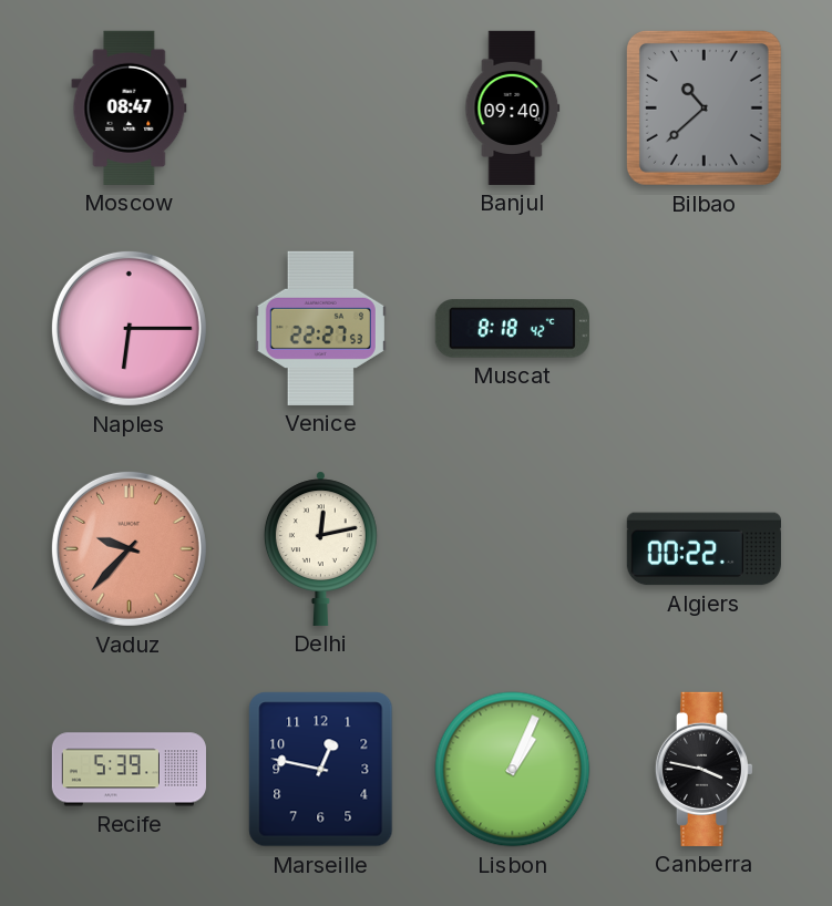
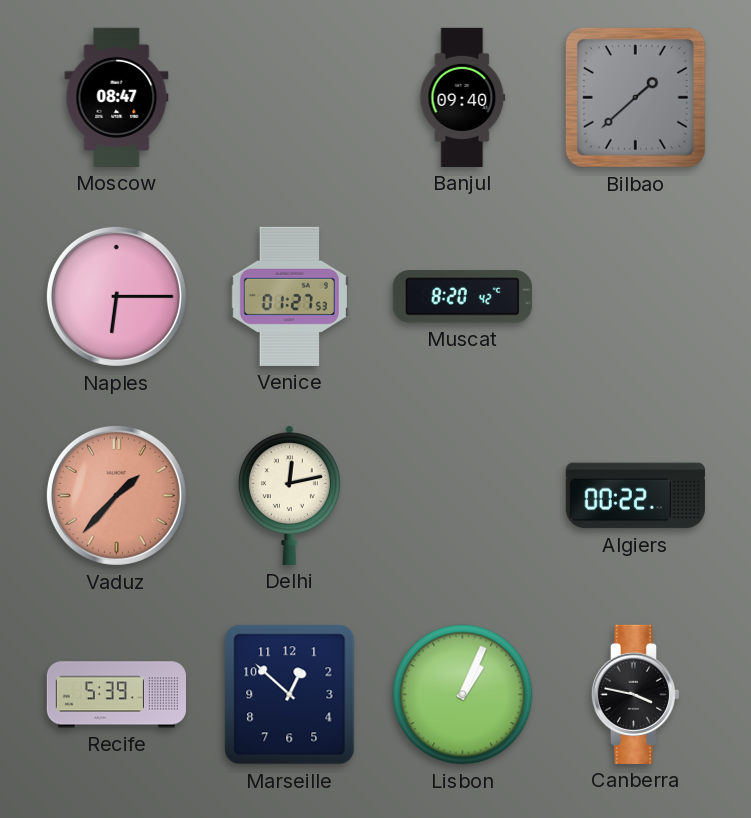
Bilbao: 10:38 -> 1:38
Venice: 22:27 -> 01:27
Muscat: 8:18 -> 8:20
Vaduz: 9:37 -> 1:37
Marseille: 12:47 -> 12:52
